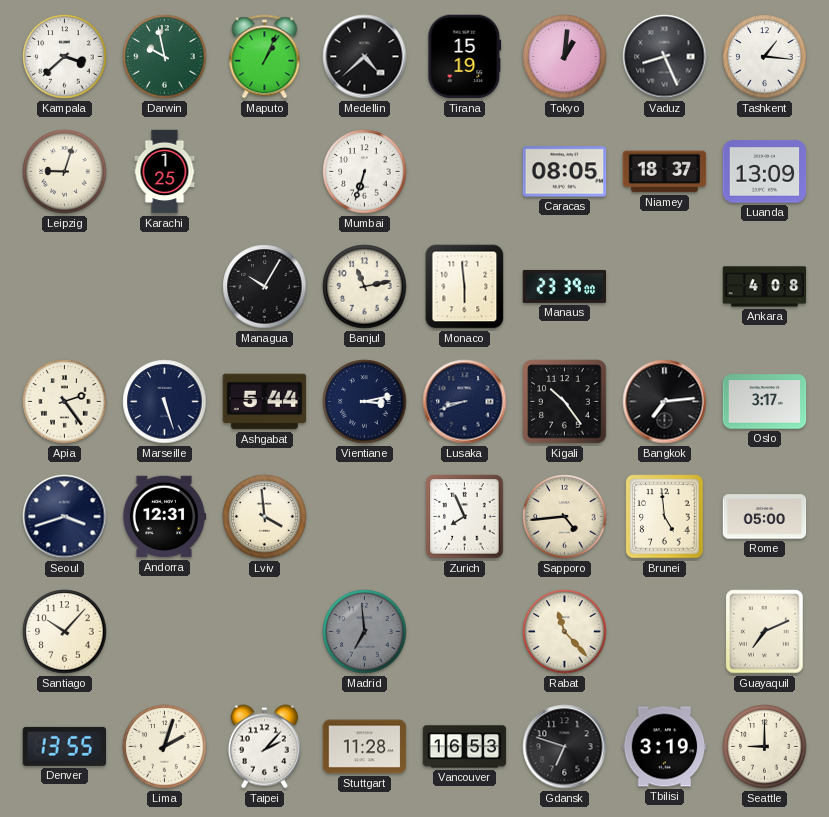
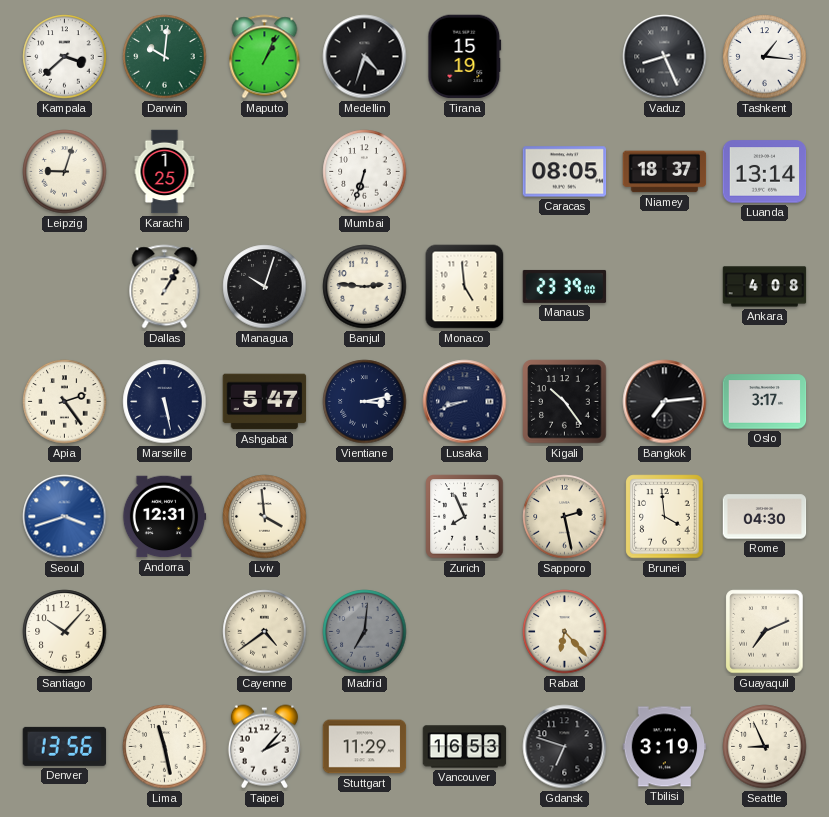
Darwin: 9:58 -> 10:01
Medellin: 4:38 -> 4:33
Tokyo: 1:01 -> none
Luanda: 13:09 -> 13:14
Dallas: none -> 1:05
Managua: 10:05 -> 10:03
Banjul: 11:13 -> 2:46
Monaco: 5:59 -> 4:59
Marseille: 5:27 -> 5:28
Ashgabat: 5:44 -> 5:47
Seoul dial: navy -> blue
Sapporo: 4:44 -> 2:28
Brunei: 4:59 -> 3:59
Rome: 05:00 -> 04:30
Cayenne: none -> 4:39
Madrid: 6:59 -> 7:01
Rabat: 11:23 -> 6:23
Denver: 13:55 -> 13:56
Lima: 2:03 -> 11:28
Stuttgart: 11:28 -> 11:29
Seattle: 9:00 -> 8:56
